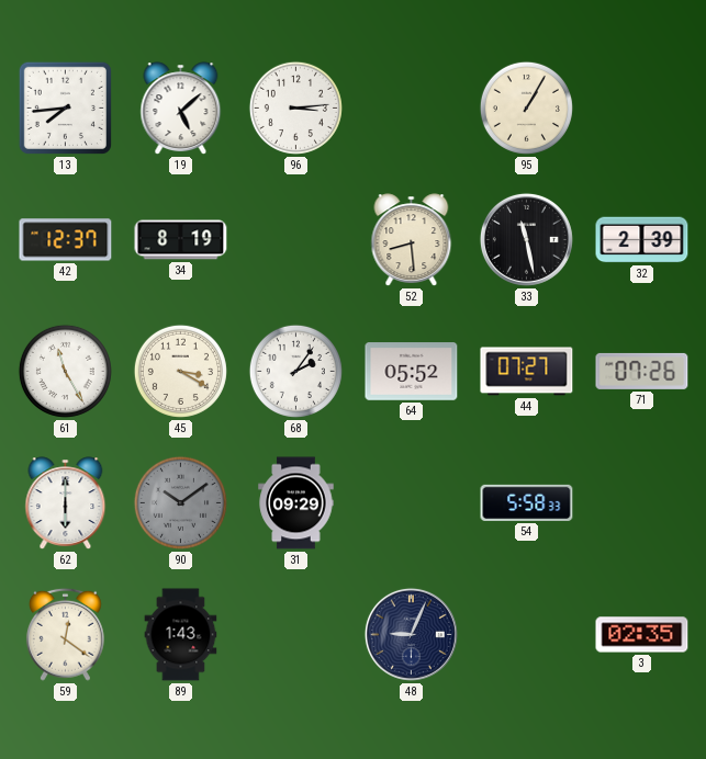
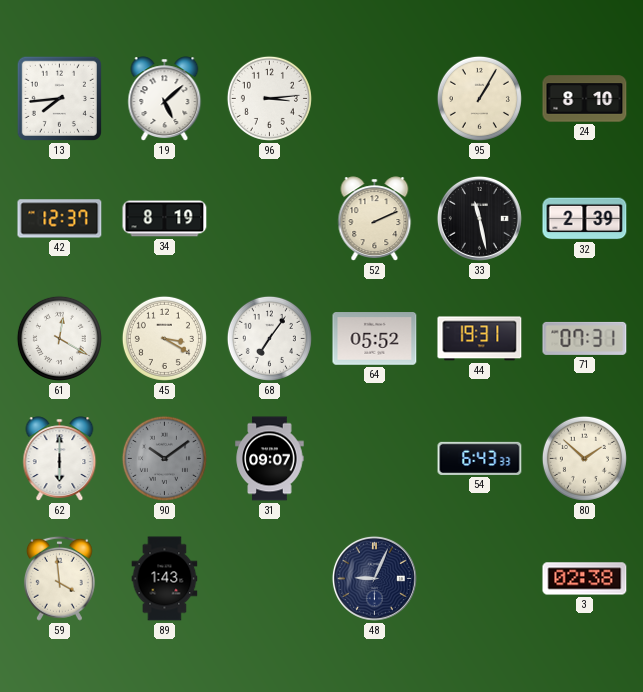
24: none -> 8:10
52: 8:29 -> 2:11
61: 11:25 -> 12:20
68: 2:06 -> 7:06
44: 07:27 -> 19:31
71: 07:26 -> 07:31
31: 09:29 -> 09:07
54: 5:58 -> 6:43
80: none -> 1:52
59: 12:21 -> 3:59
3: 02:35 -> 02:38
